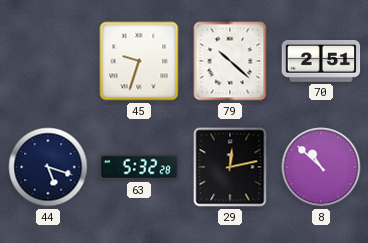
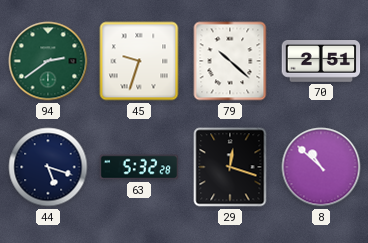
94: none -> 2:39
29: 12:13 -> 12:18
